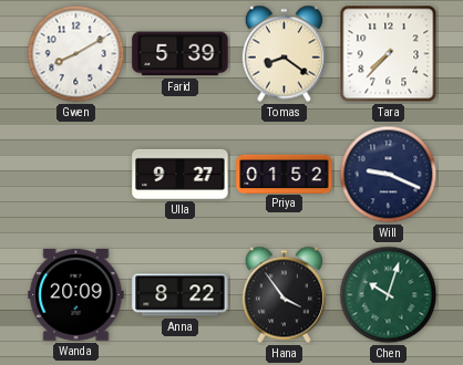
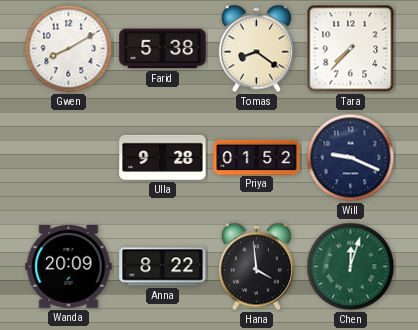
Farid: 5:39 -> 5:38
Ulla: 9:27 -> 9:28
Hana: 3:54 -> 3:59
Chen: 10:03 -> 12:03
